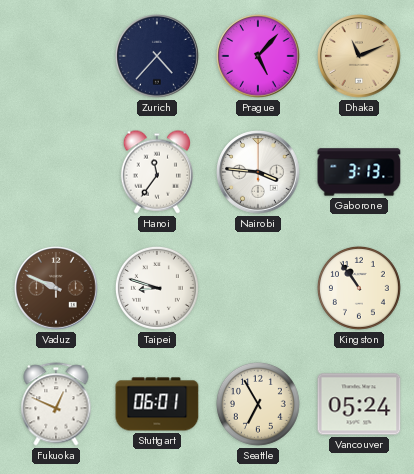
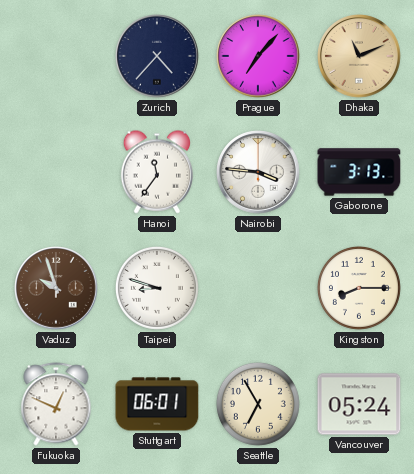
Prague: 5:07 -> 7:07
Vaduz: 9:49 -> 9:57
Kingston: 10:54 -> 8:15
